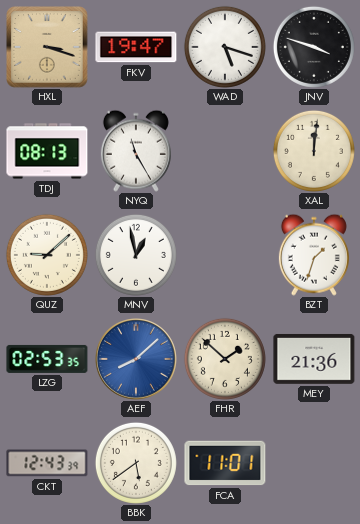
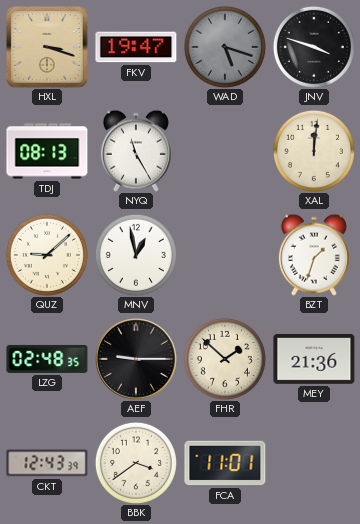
WAD dial: white -> grey
LZG: 02:53 -> 02:48
AEF: 8:08 -> 9:15
AEF dial: blue -> black
BBK: 5:39 -> 3:39
